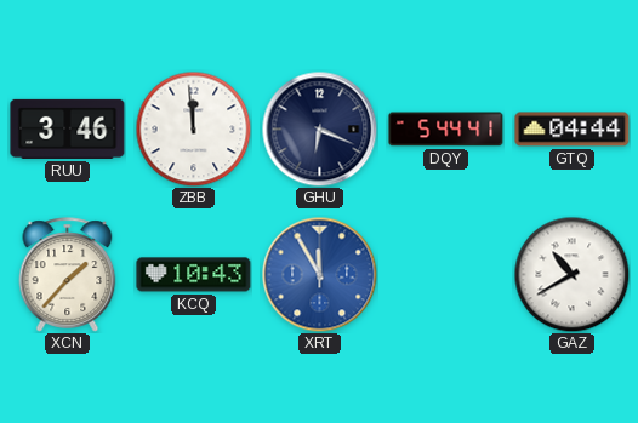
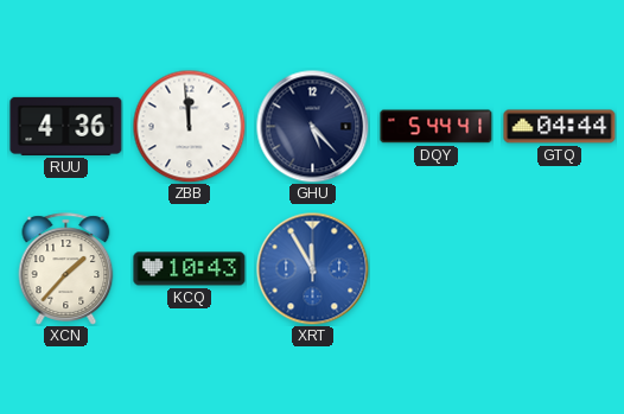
RUU: 3:46 -> 4:36
GHU: 6:19 -> 5:23
GAZ: 10:40 -> none
